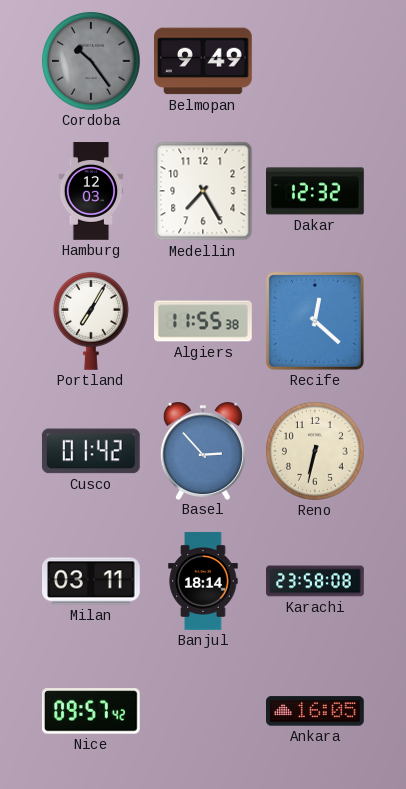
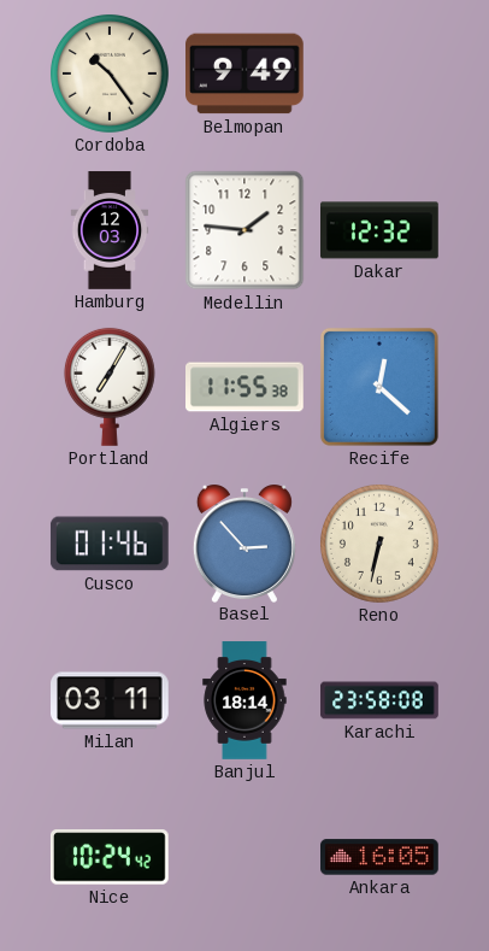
Cordoba dial: grey -> cream
Medellin: 7:25 -> 1:46
Cusco: 01:42 -> 01:46
Nice: 09:57 -> 10:24
